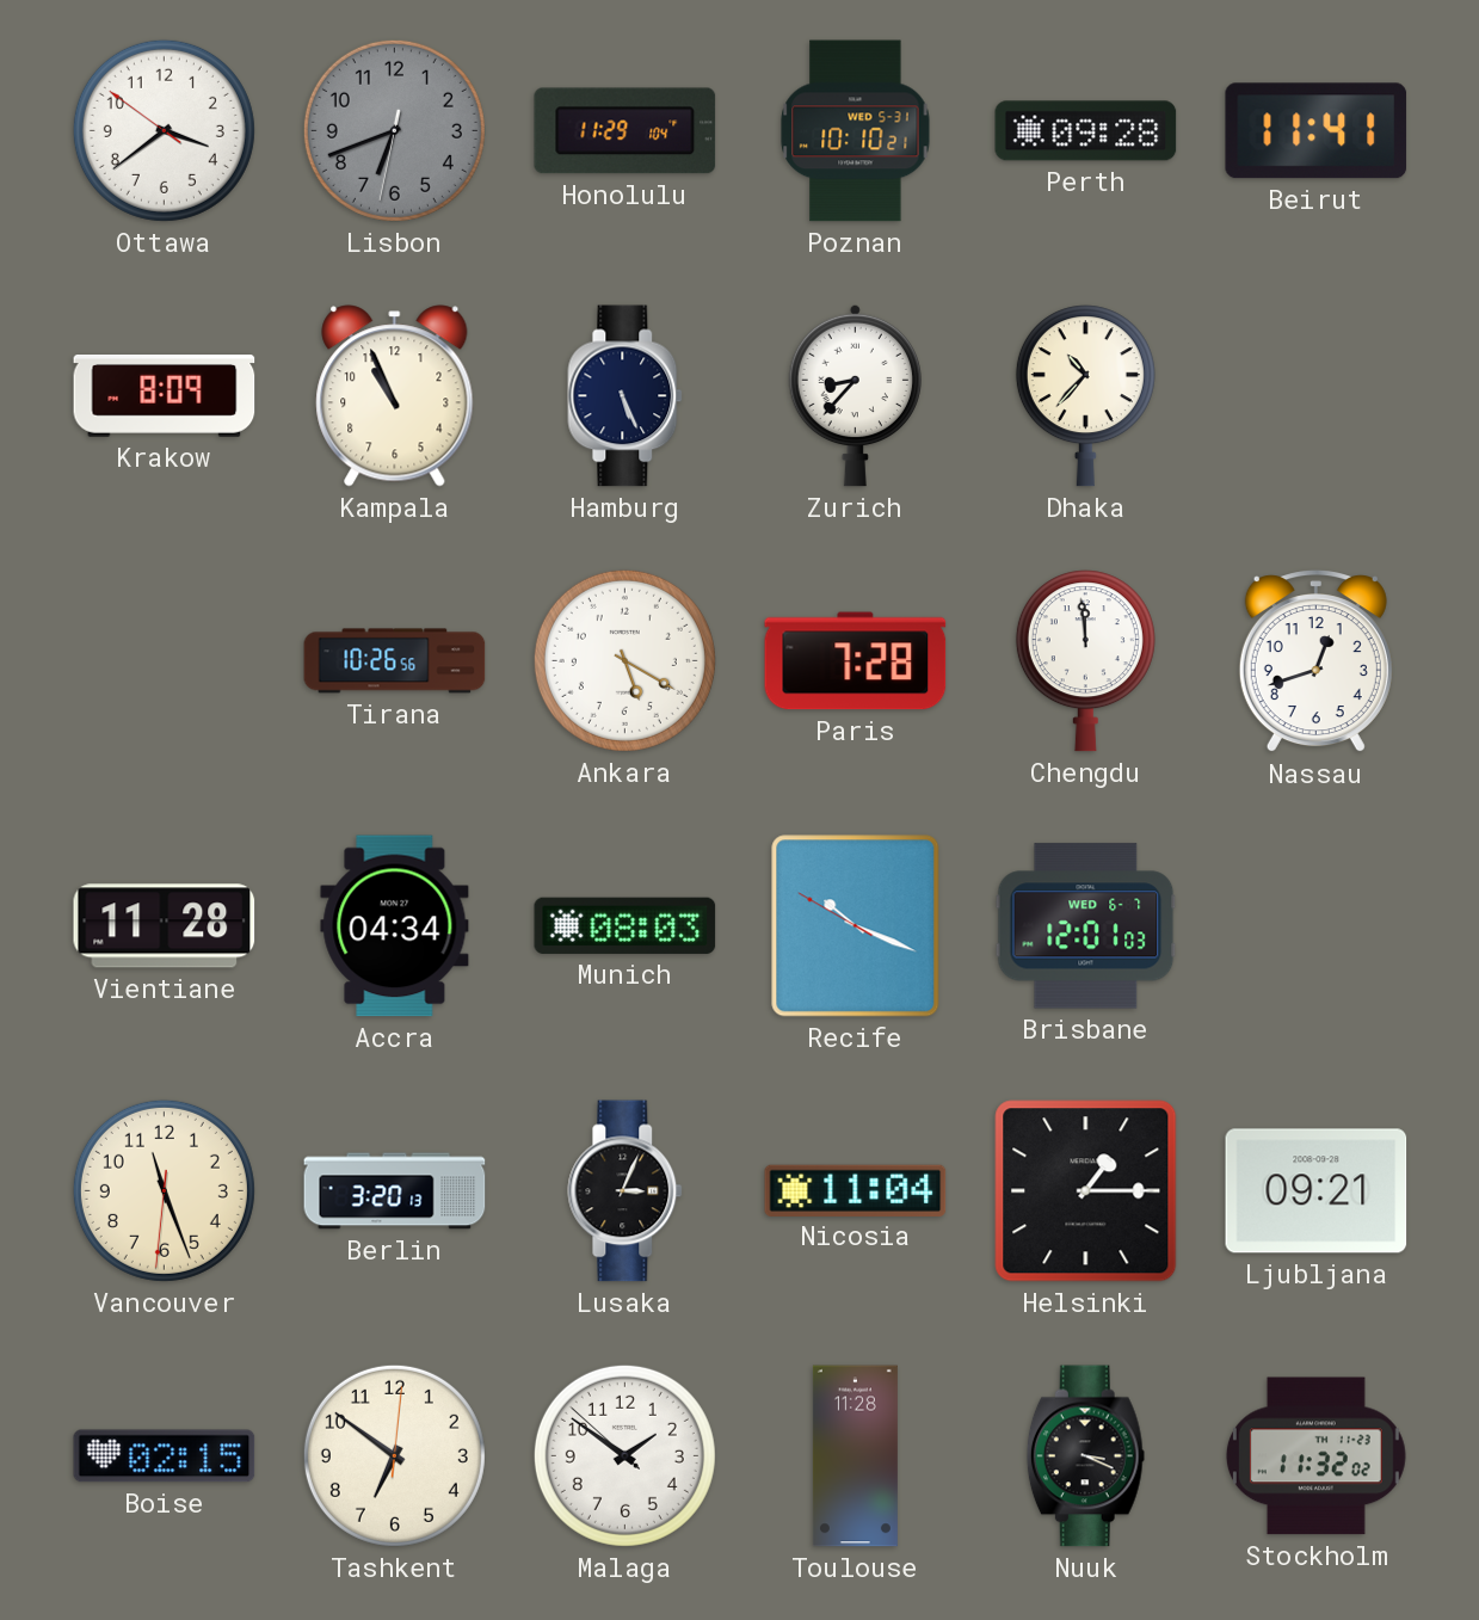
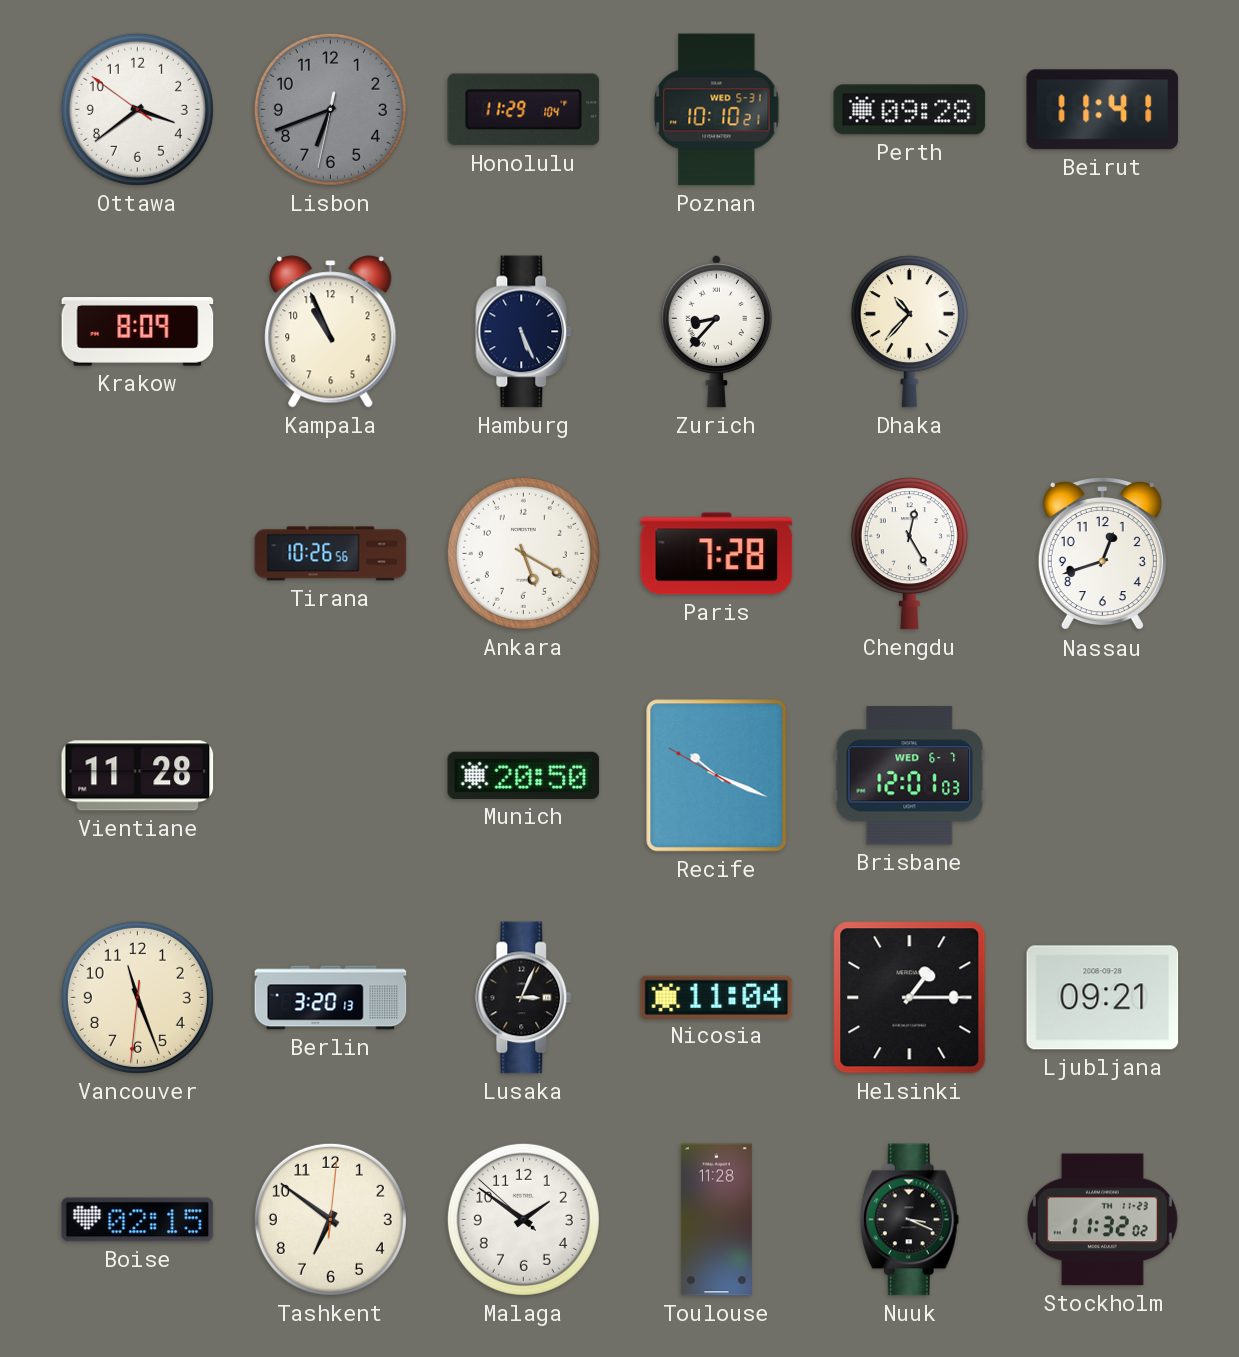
Chengdu: 11:59 -> 12:25
Accra: 04:34 -> none
Munich: 08:03 -> 20:50
